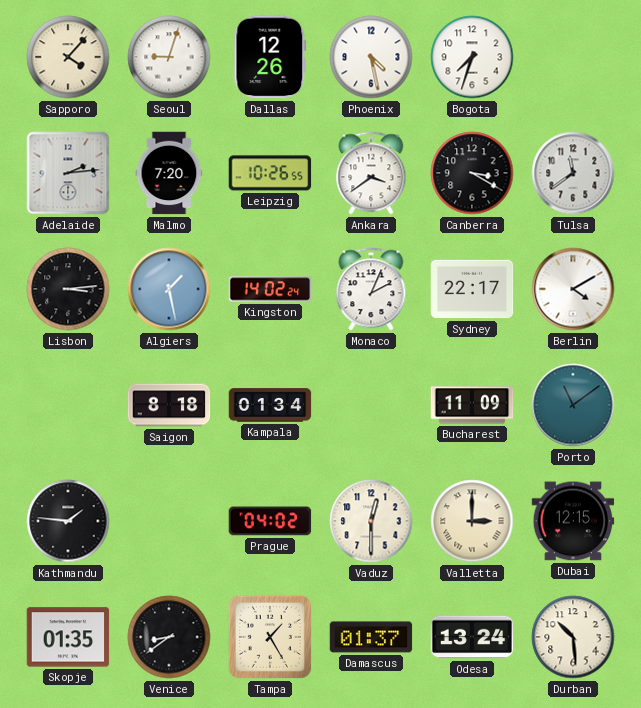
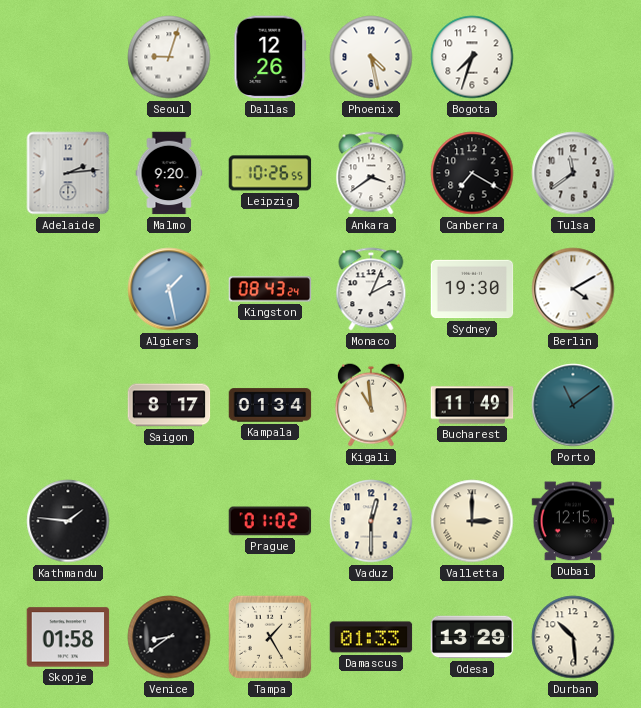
Sapporo: 4:07 -> none
Malmo: 7:20 -> 9:20
Canberra: 3:20 -> 7:20
Lisbon: 3:14 -> none
Kingston: 14:02 -> 08:43
Sydney: 22:17 -> 19:30
Saigon: 8:18 -> 8:17
Kigali: none -> 10:59
Bucharest: 11:09 -> 11:49
Prague: 04:02 -> 01:02
Skopje: 01:35 -> 01:58
Damascus: 01:37 -> 01:33
Odesa: 13:24 -> 13:29
